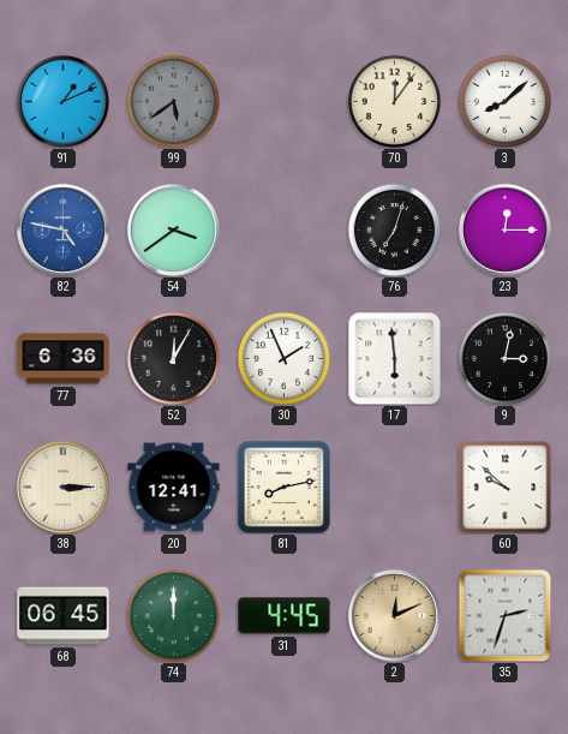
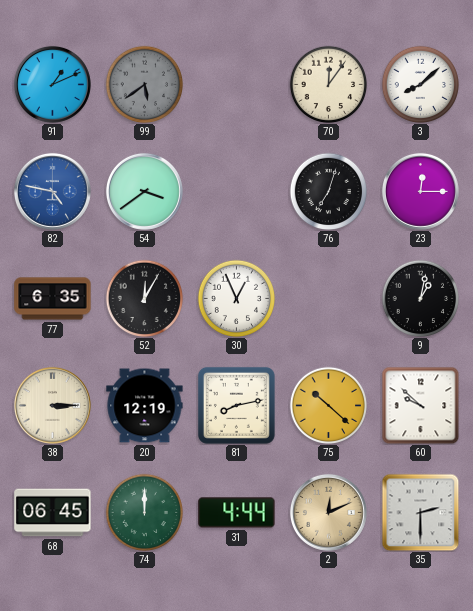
77: 6:36 -> 6:35
30: 1:56 -> 12:56
17: 5:59 -> none
9: 3:02 -> 1:02
20: 12:41 -> 12:19
75: none -> 10:22
31: 4:45 -> 4:44
35: 2:33 -> 2:30
